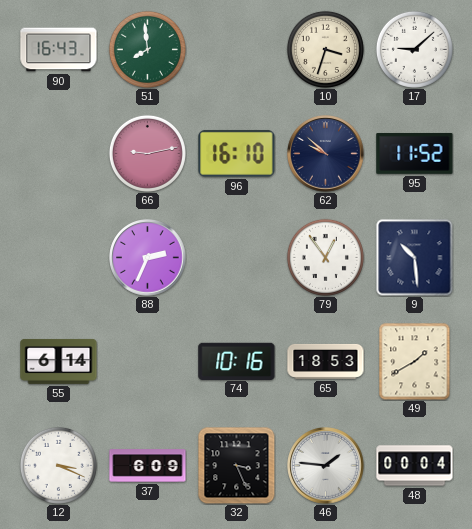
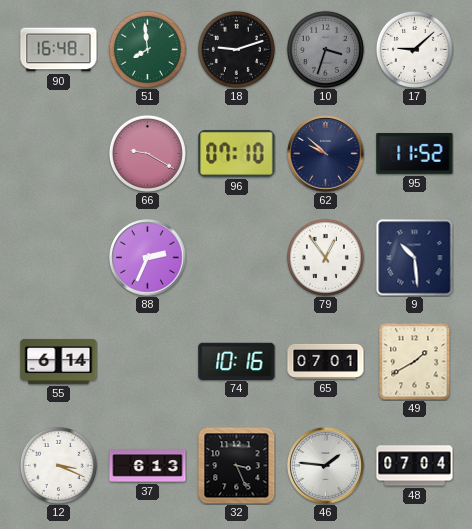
90: 16:43 -> 16:48
18: none -> 9:12
10 dial: cream -> grey
66: 9:13 -> 9:20
96: 16:10 -> 07:10
65: 18:53 -> 07:01
37: 6:09 -> 6:13
48: 00:04 -> 07:04
